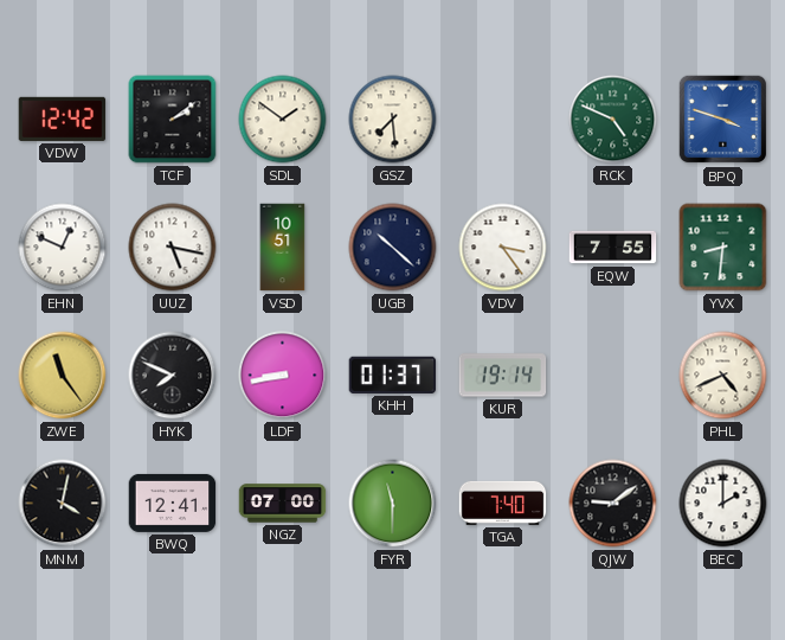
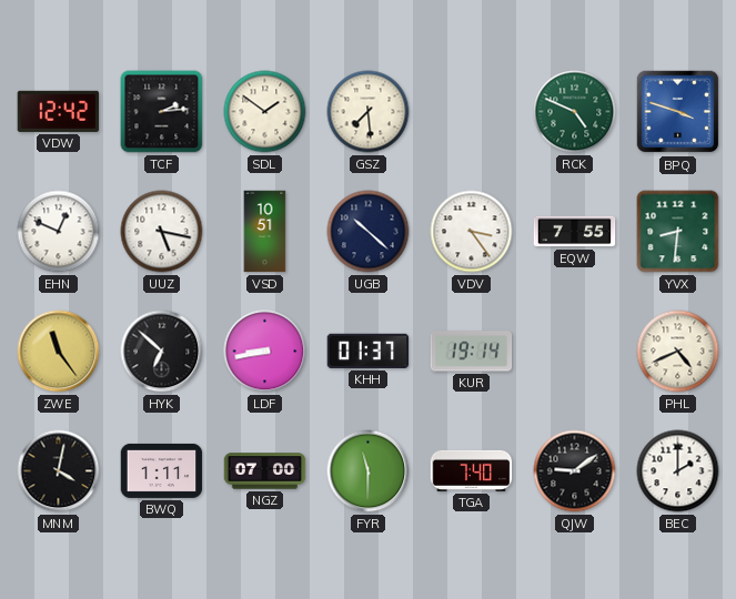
TCF: 2:09 -> 2:14
HYK: 7:49 -> 6:52
BWQ: 12:41 -> 1:11
